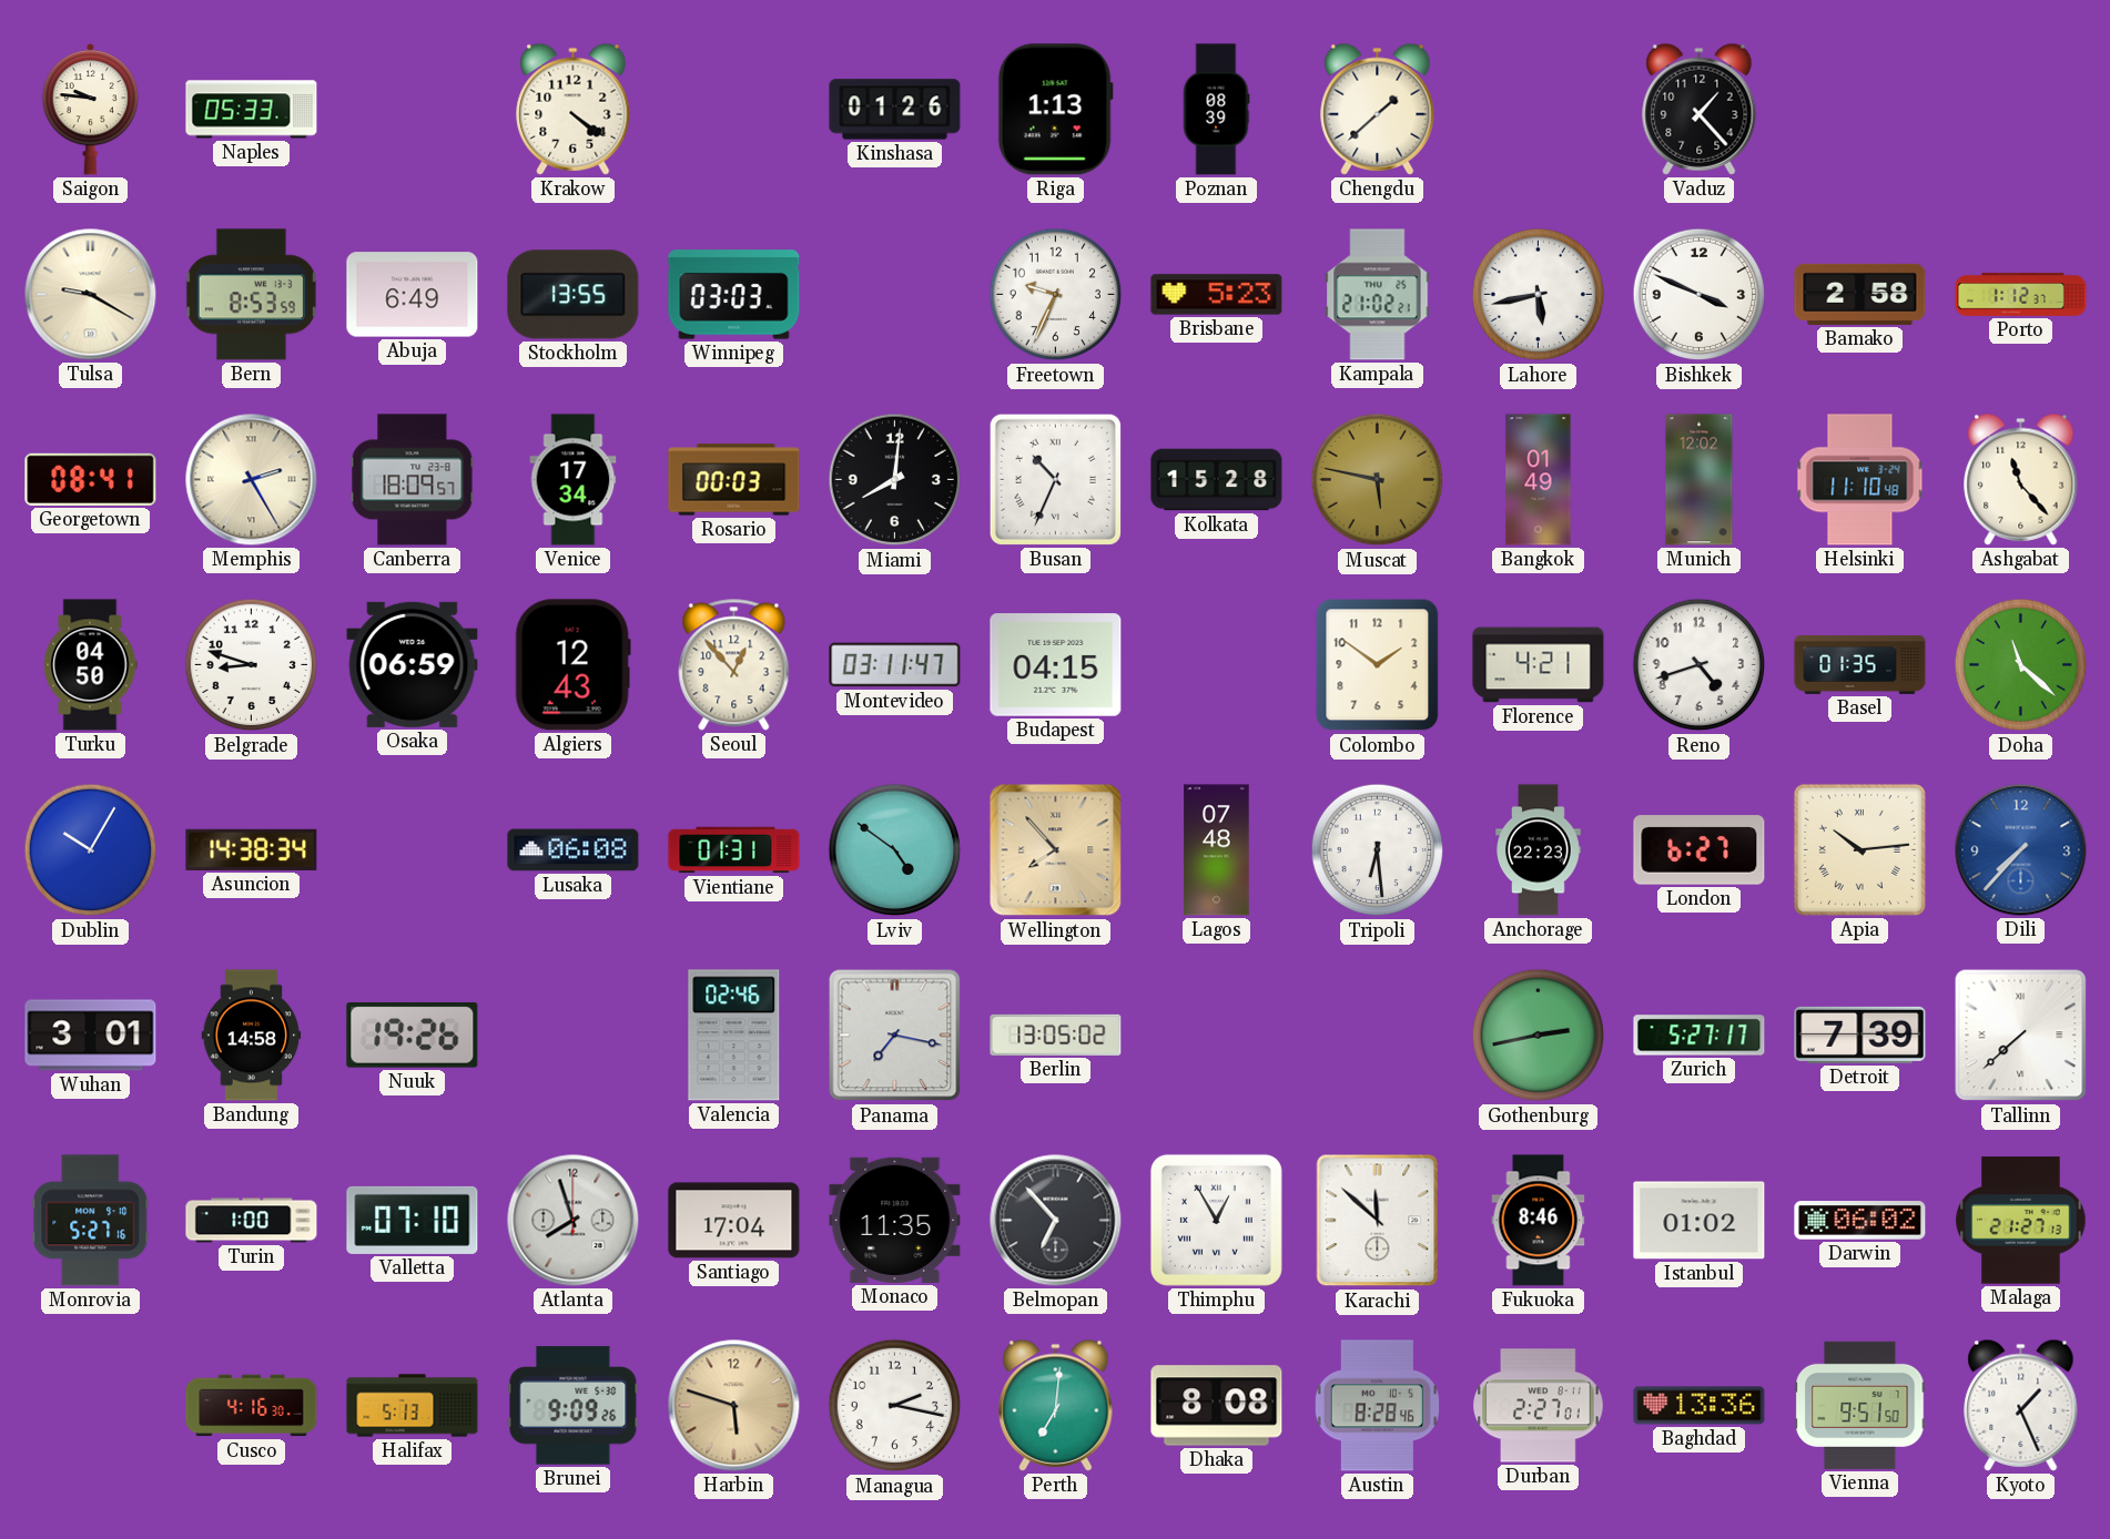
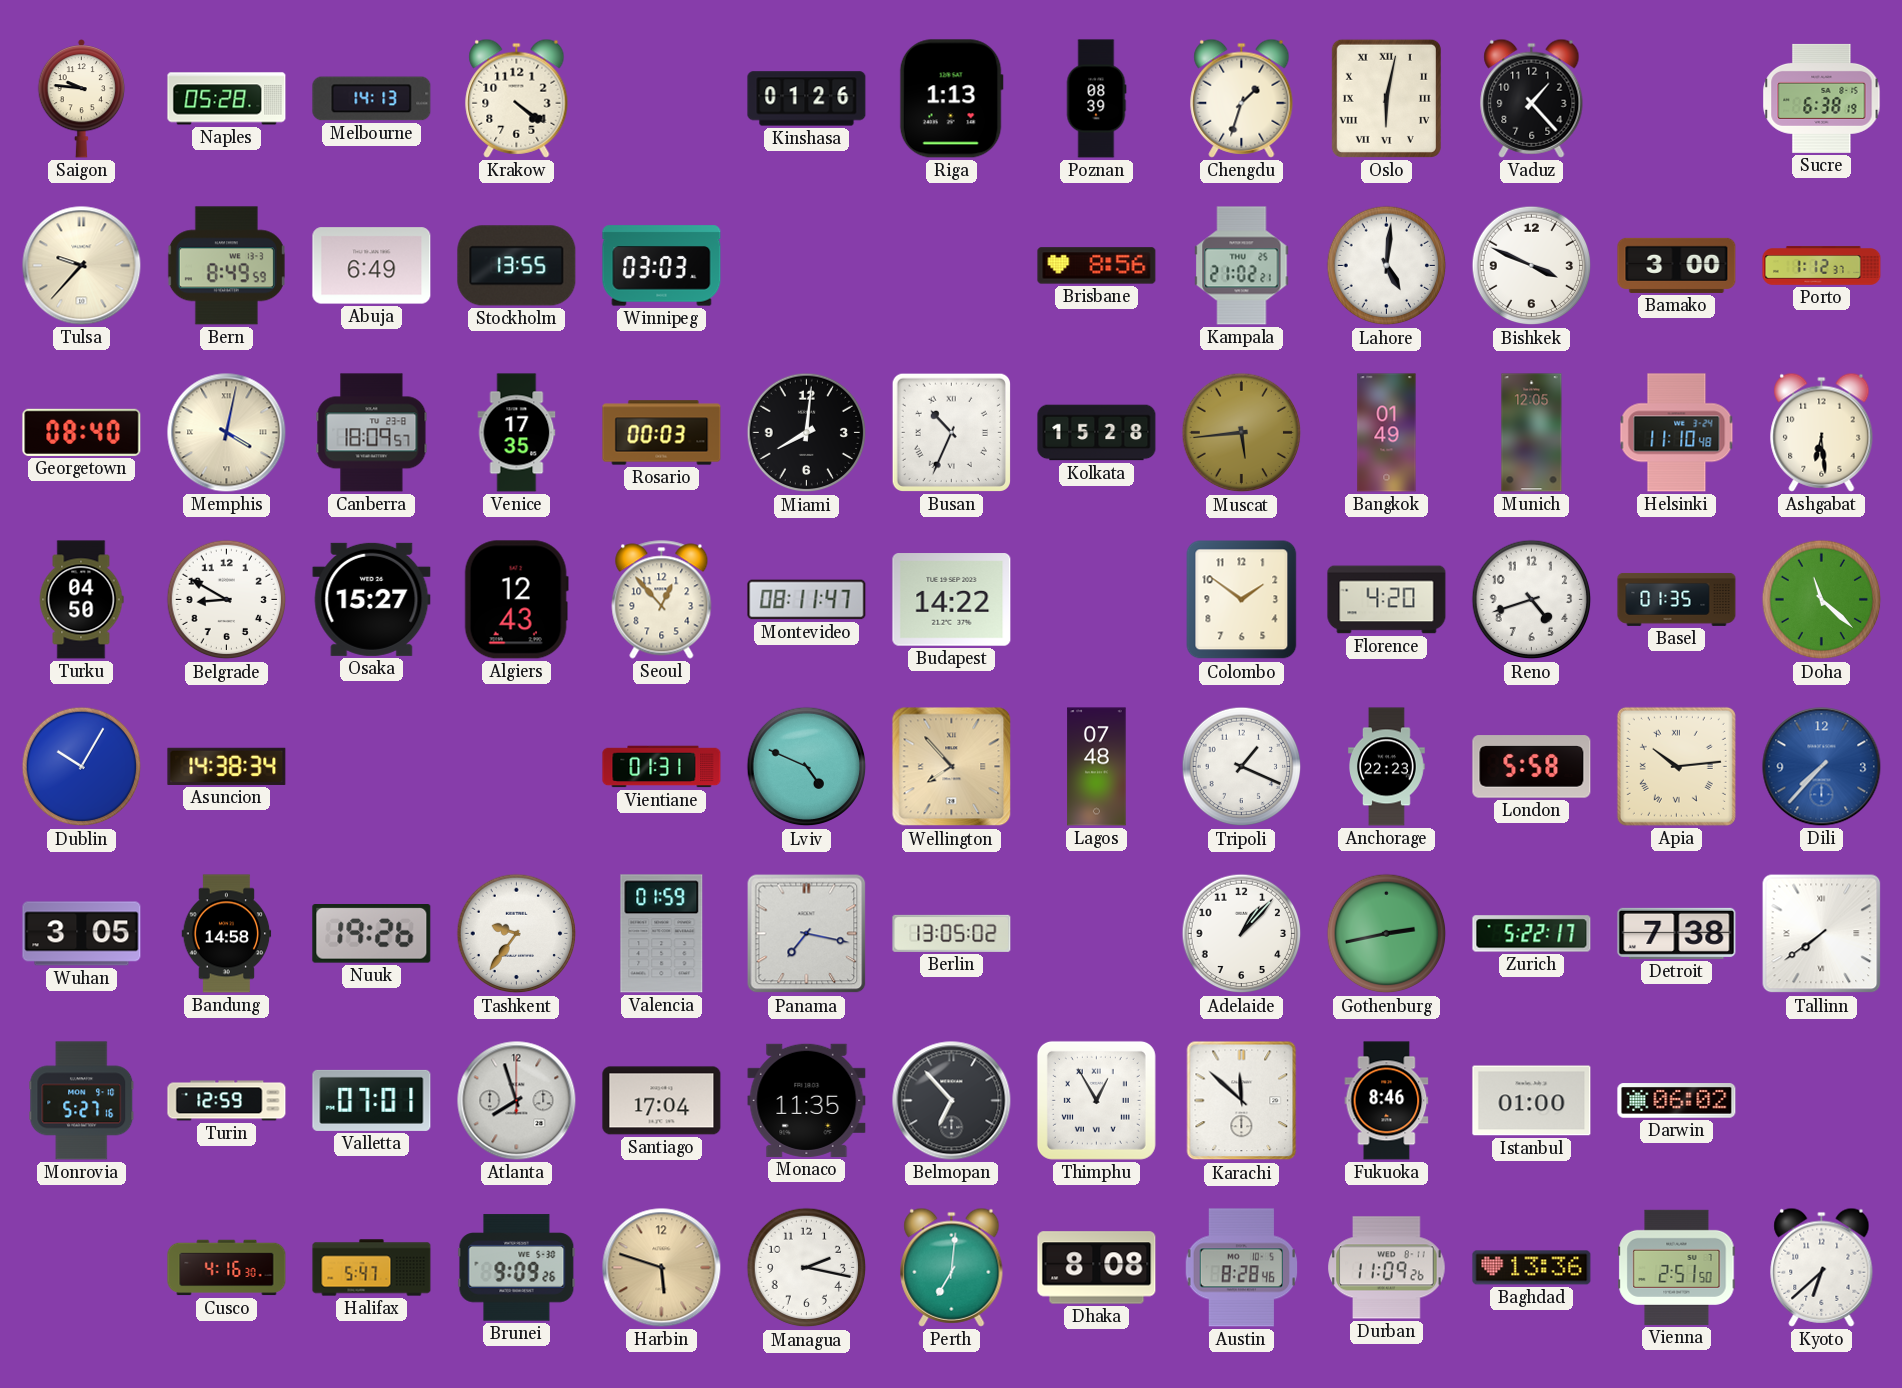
Naples: 05:33 -> 05:28
Melbourne: none -> 14:13
Chengdu: 1:38 -> 1:33
Oslo: none -> 6:02
Sucre: none -> 6:38
Tulsa: 9:20 -> 9:37
Bern: 8:53 -> 8:49
Freetown: 9:34 -> none
Brisbane: 5:23 -> 8:56
Lahore: 5:43 -> 5:01
Bamako: 2:58 -> 3:00
Georgetown: 08:41 -> 08:40
Memphis: 2:25 -> 4:02
Venice: 17:34 -> 17:35
Muscat: 5:47 -> 5:44
Munich: 12:02 -> 12:05
Ashgabat: 11:23 -> 6:29
Belgrade: 8:48 -> 8:50
Osaka: 06:59 -> 15:27
Montevideo: 03:11 -> 08:11
Budapest: 04:15 -> 14:22
Florence: 4:21 -> 4:20
Lusaka: 06:08 -> none
Lviv: 4:51 -> 4:49
Tripoli: 6:29 -> 1:19
London: 6:27 -> 5:58
Wuhan: 3:01 -> 3:05
Tashkent: none -> 9:36
Valencia: 02:46 -> 01:59
Adelaide: none -> 1:07
Zurich: 5:27 -> 5:22
Detroit: 7:39 -> 7:38
Tallinn: 7:38 -> 7:39
Turin: 1:00 -> 12:59
Valletta: 07:10 -> 07:01
Istanbul: 01:02 -> 01:00
Malaga: 21:27 -> none
Halifax: 5:13 -> 5:47
Durban: 2:27 -> 11:09
Vienna: 9:51 -> 2:51
Kyoto: 1:26 -> 6:38
